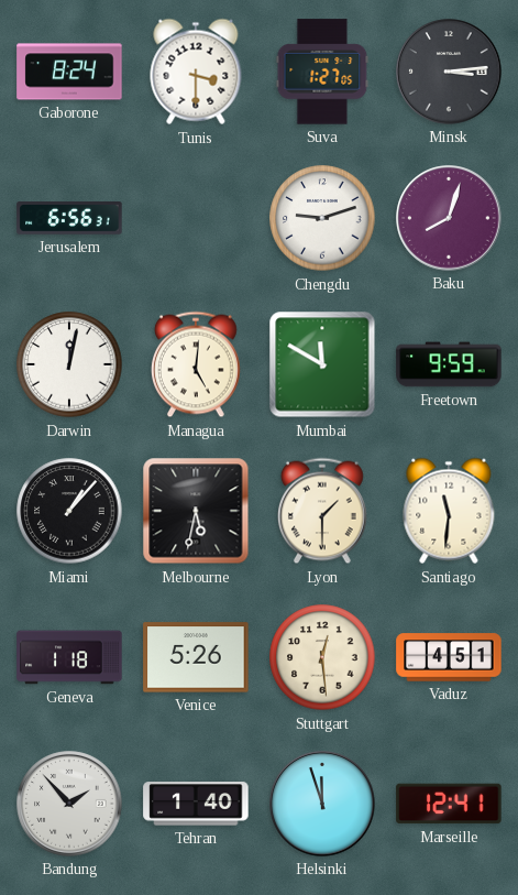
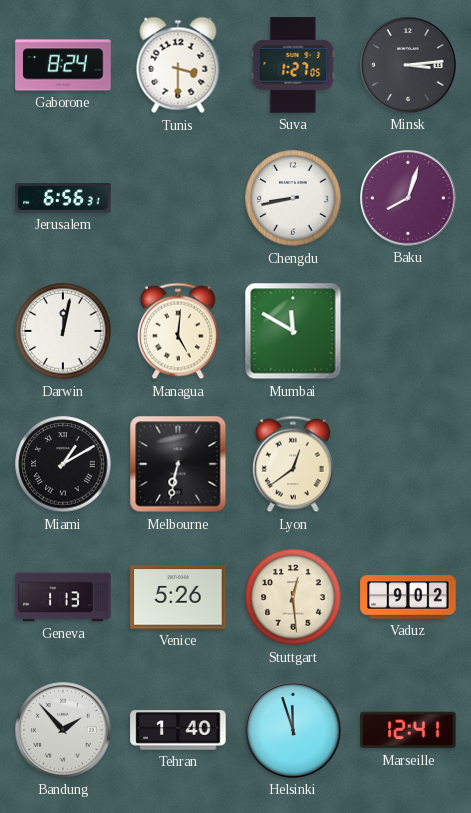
Chengdu: 9:12 -> 8:43
Freetown: 9:59 -> none
Miami: 1:07 -> 1:10
Melbourne: 5:32 -> 6:32
Lyon: 1:30 -> 12:39
Santiago: 11:31 -> none
Geneva: 1:18 -> 1:13
Vaduz: 4:51 -> 9:02
